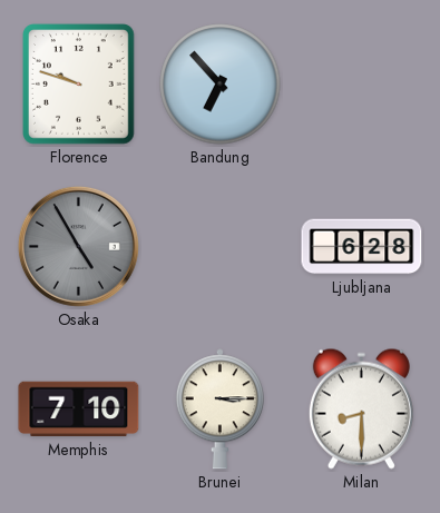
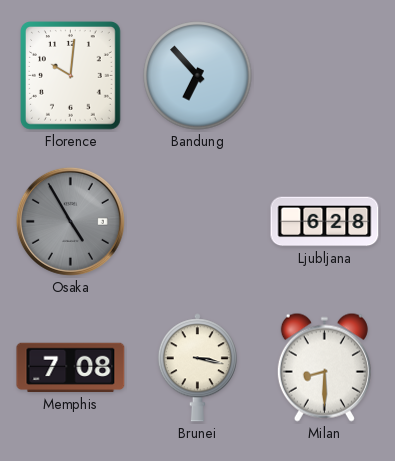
Florence: 9:48 -> 10:01
Memphis: 7:10 -> 7:08
Brunei: 3:15 -> 3:17
